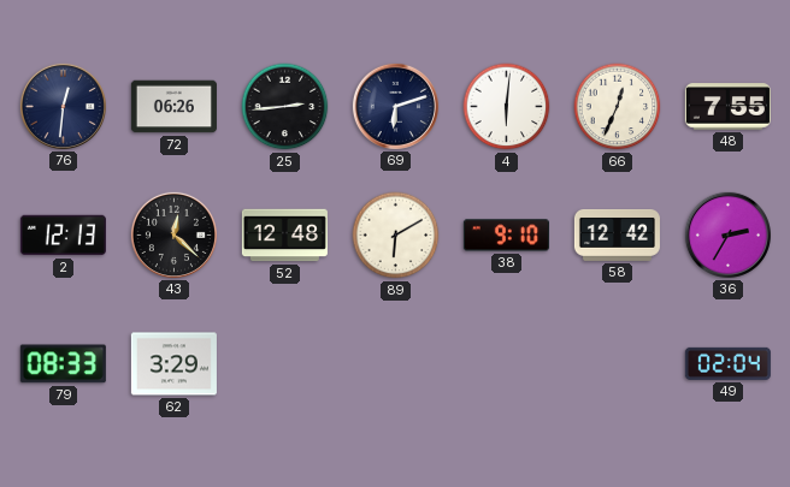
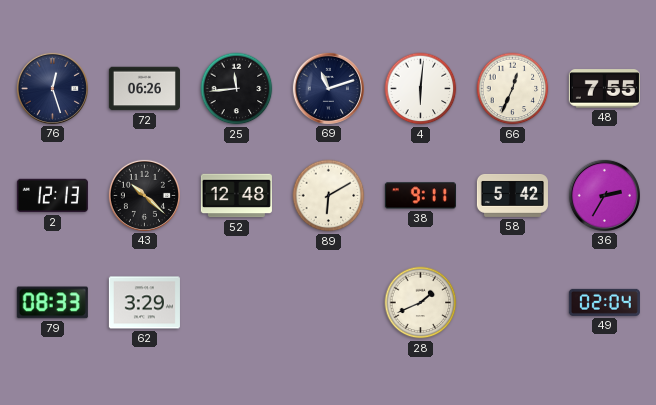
76: 12:31 -> 12:27
25: 2:44 -> 11:44
69: 6:12 -> 11:12
43: 12:22 -> 10:22
38: 9:10 -> 9:11
58: 12:42 -> 5:42
28: none -> 1:41
